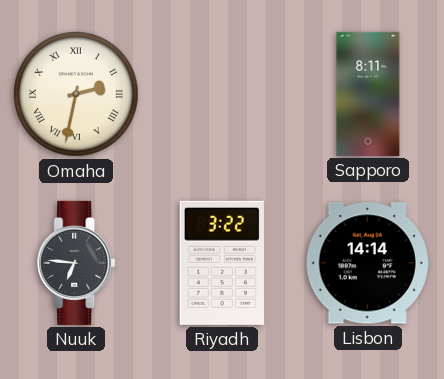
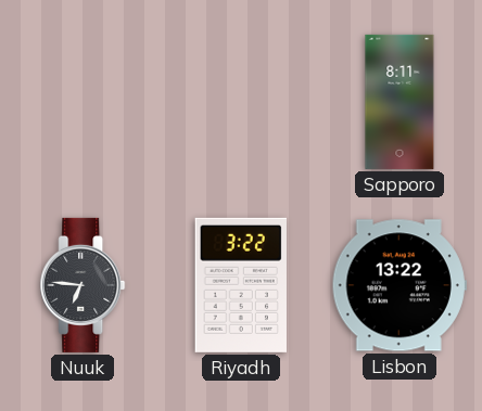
Omaha: 2:32 -> none
Lisbon: 14:14 -> 13:22
